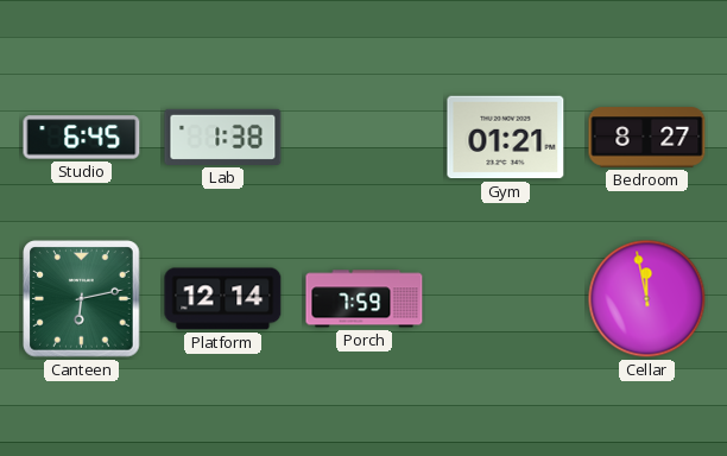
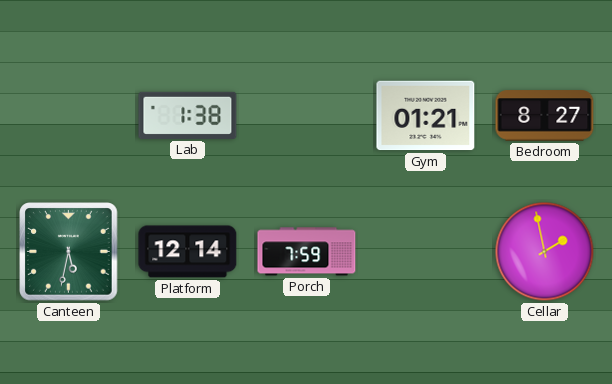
Studio: 6:45 -> none
Canteen: 6:13 -> 5:32
Cellar: 11:58 -> 1:58
